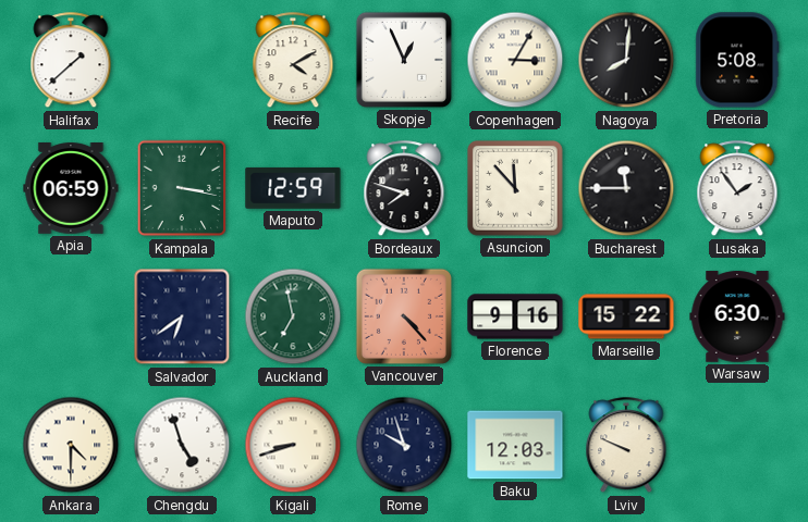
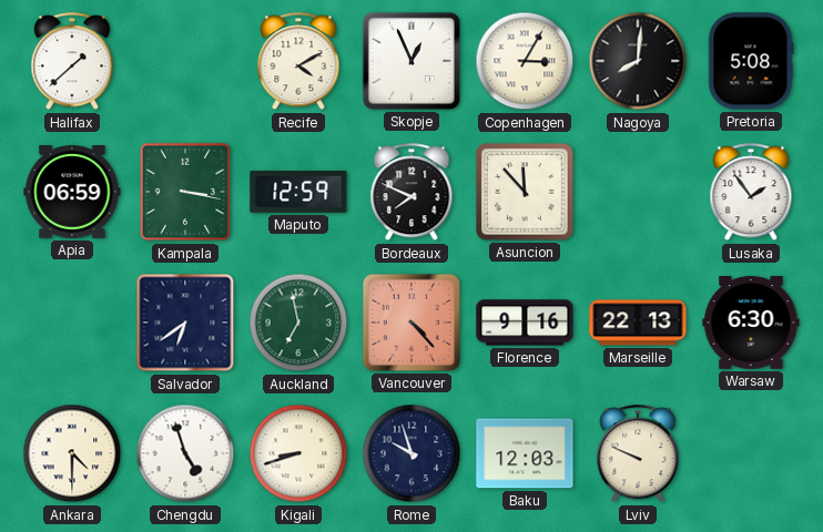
Bordeaux: 7:48 -> 7:49
Bucharest: 11:45 -> none
Marseille: 15:22 -> 22:13
